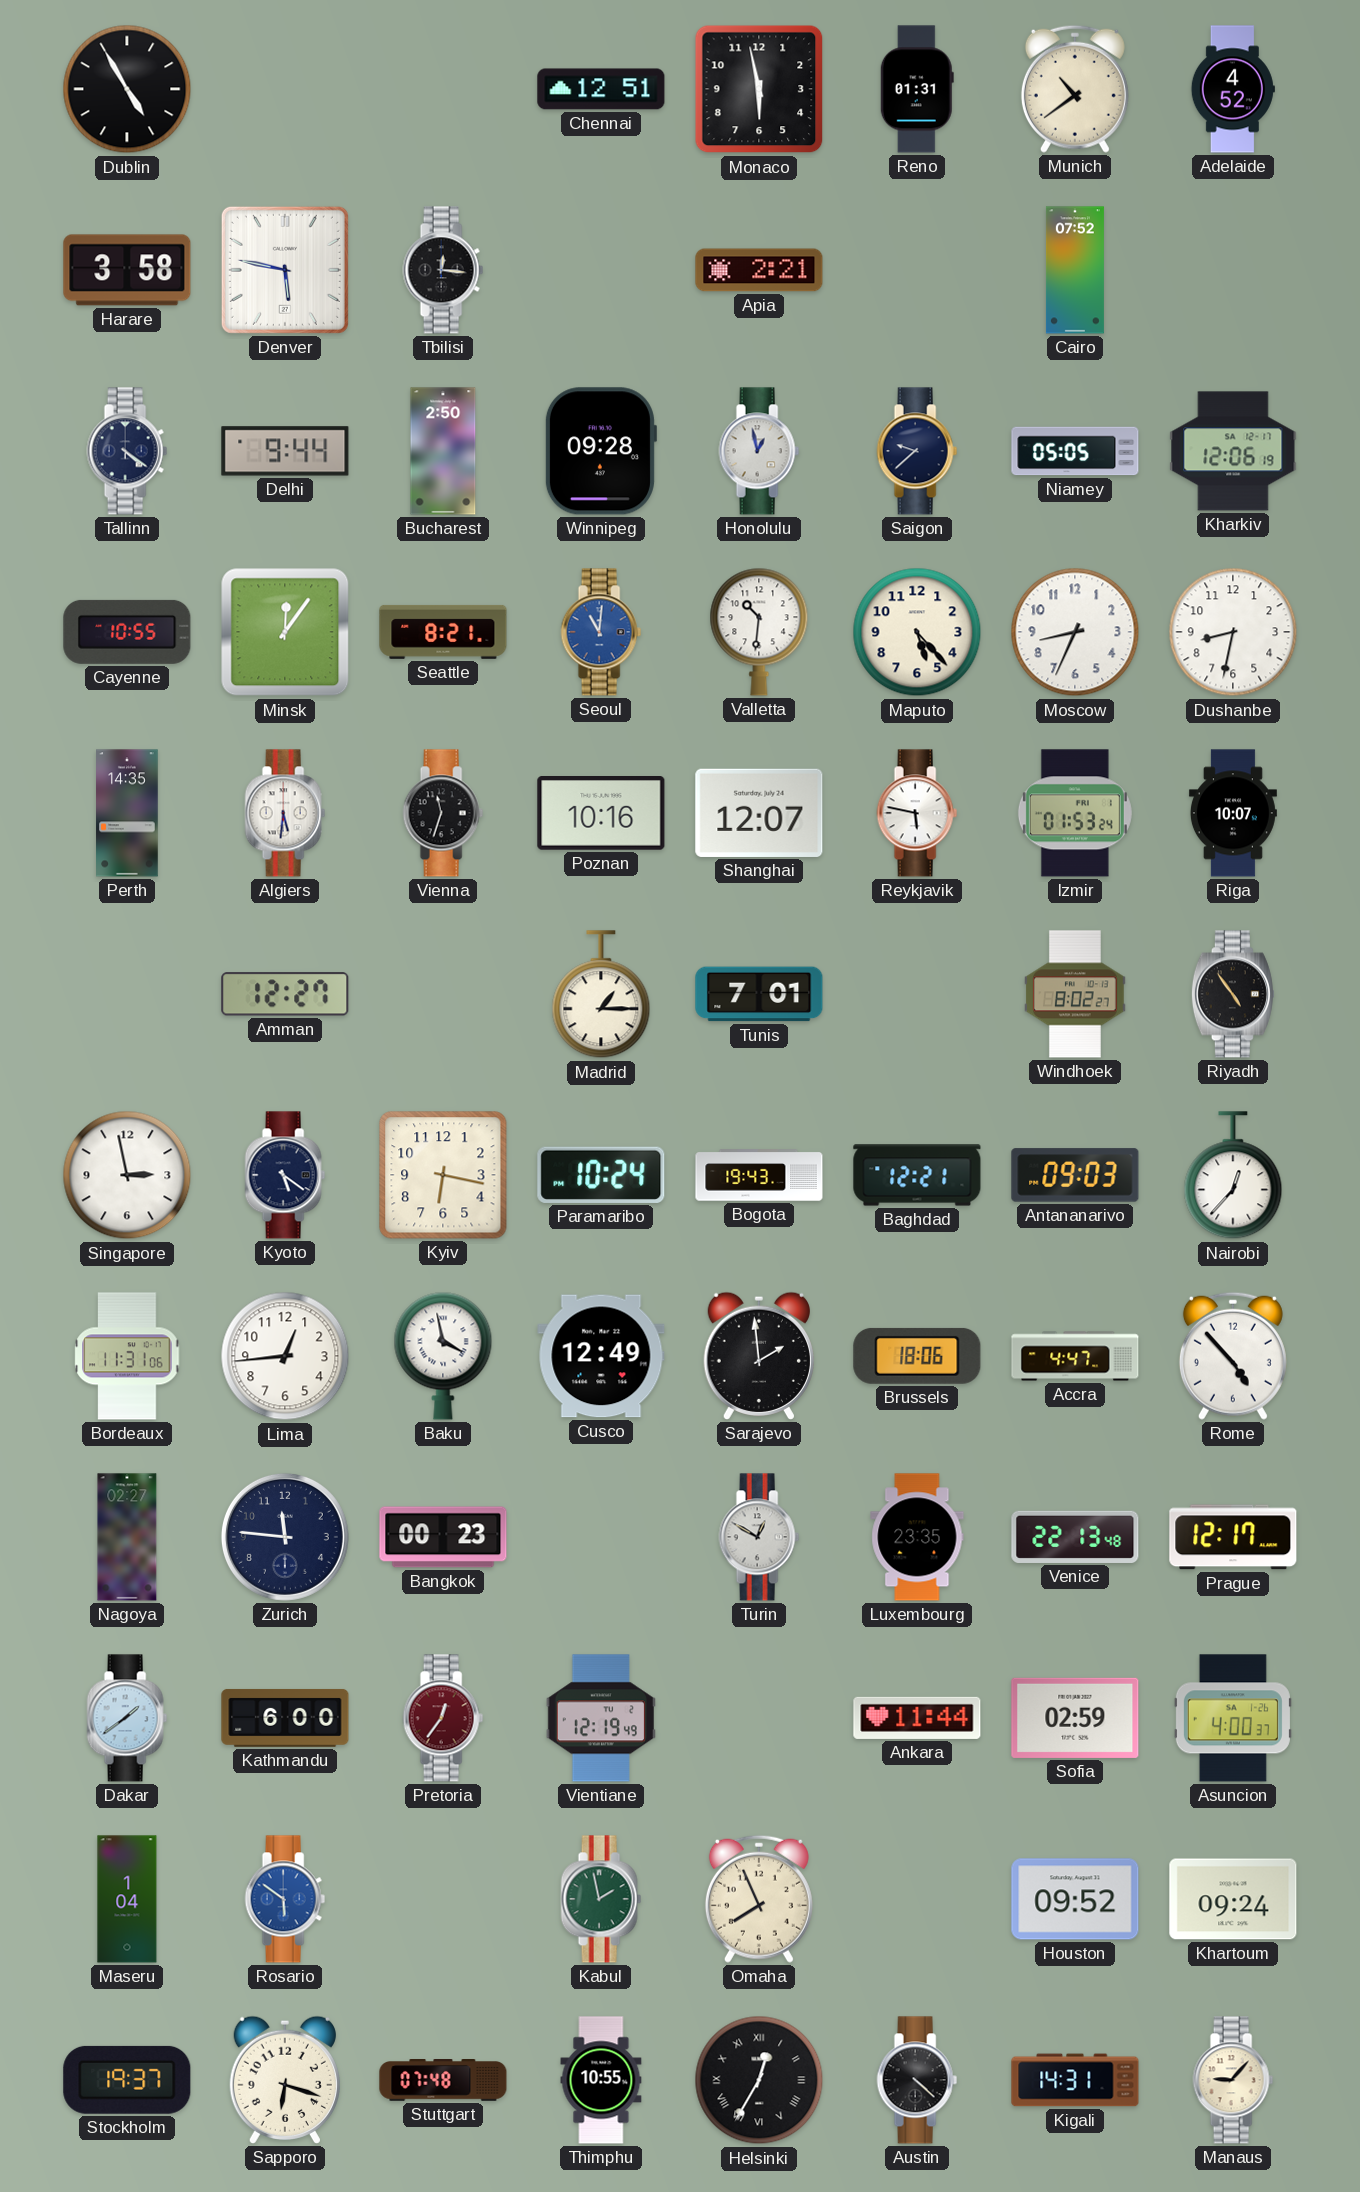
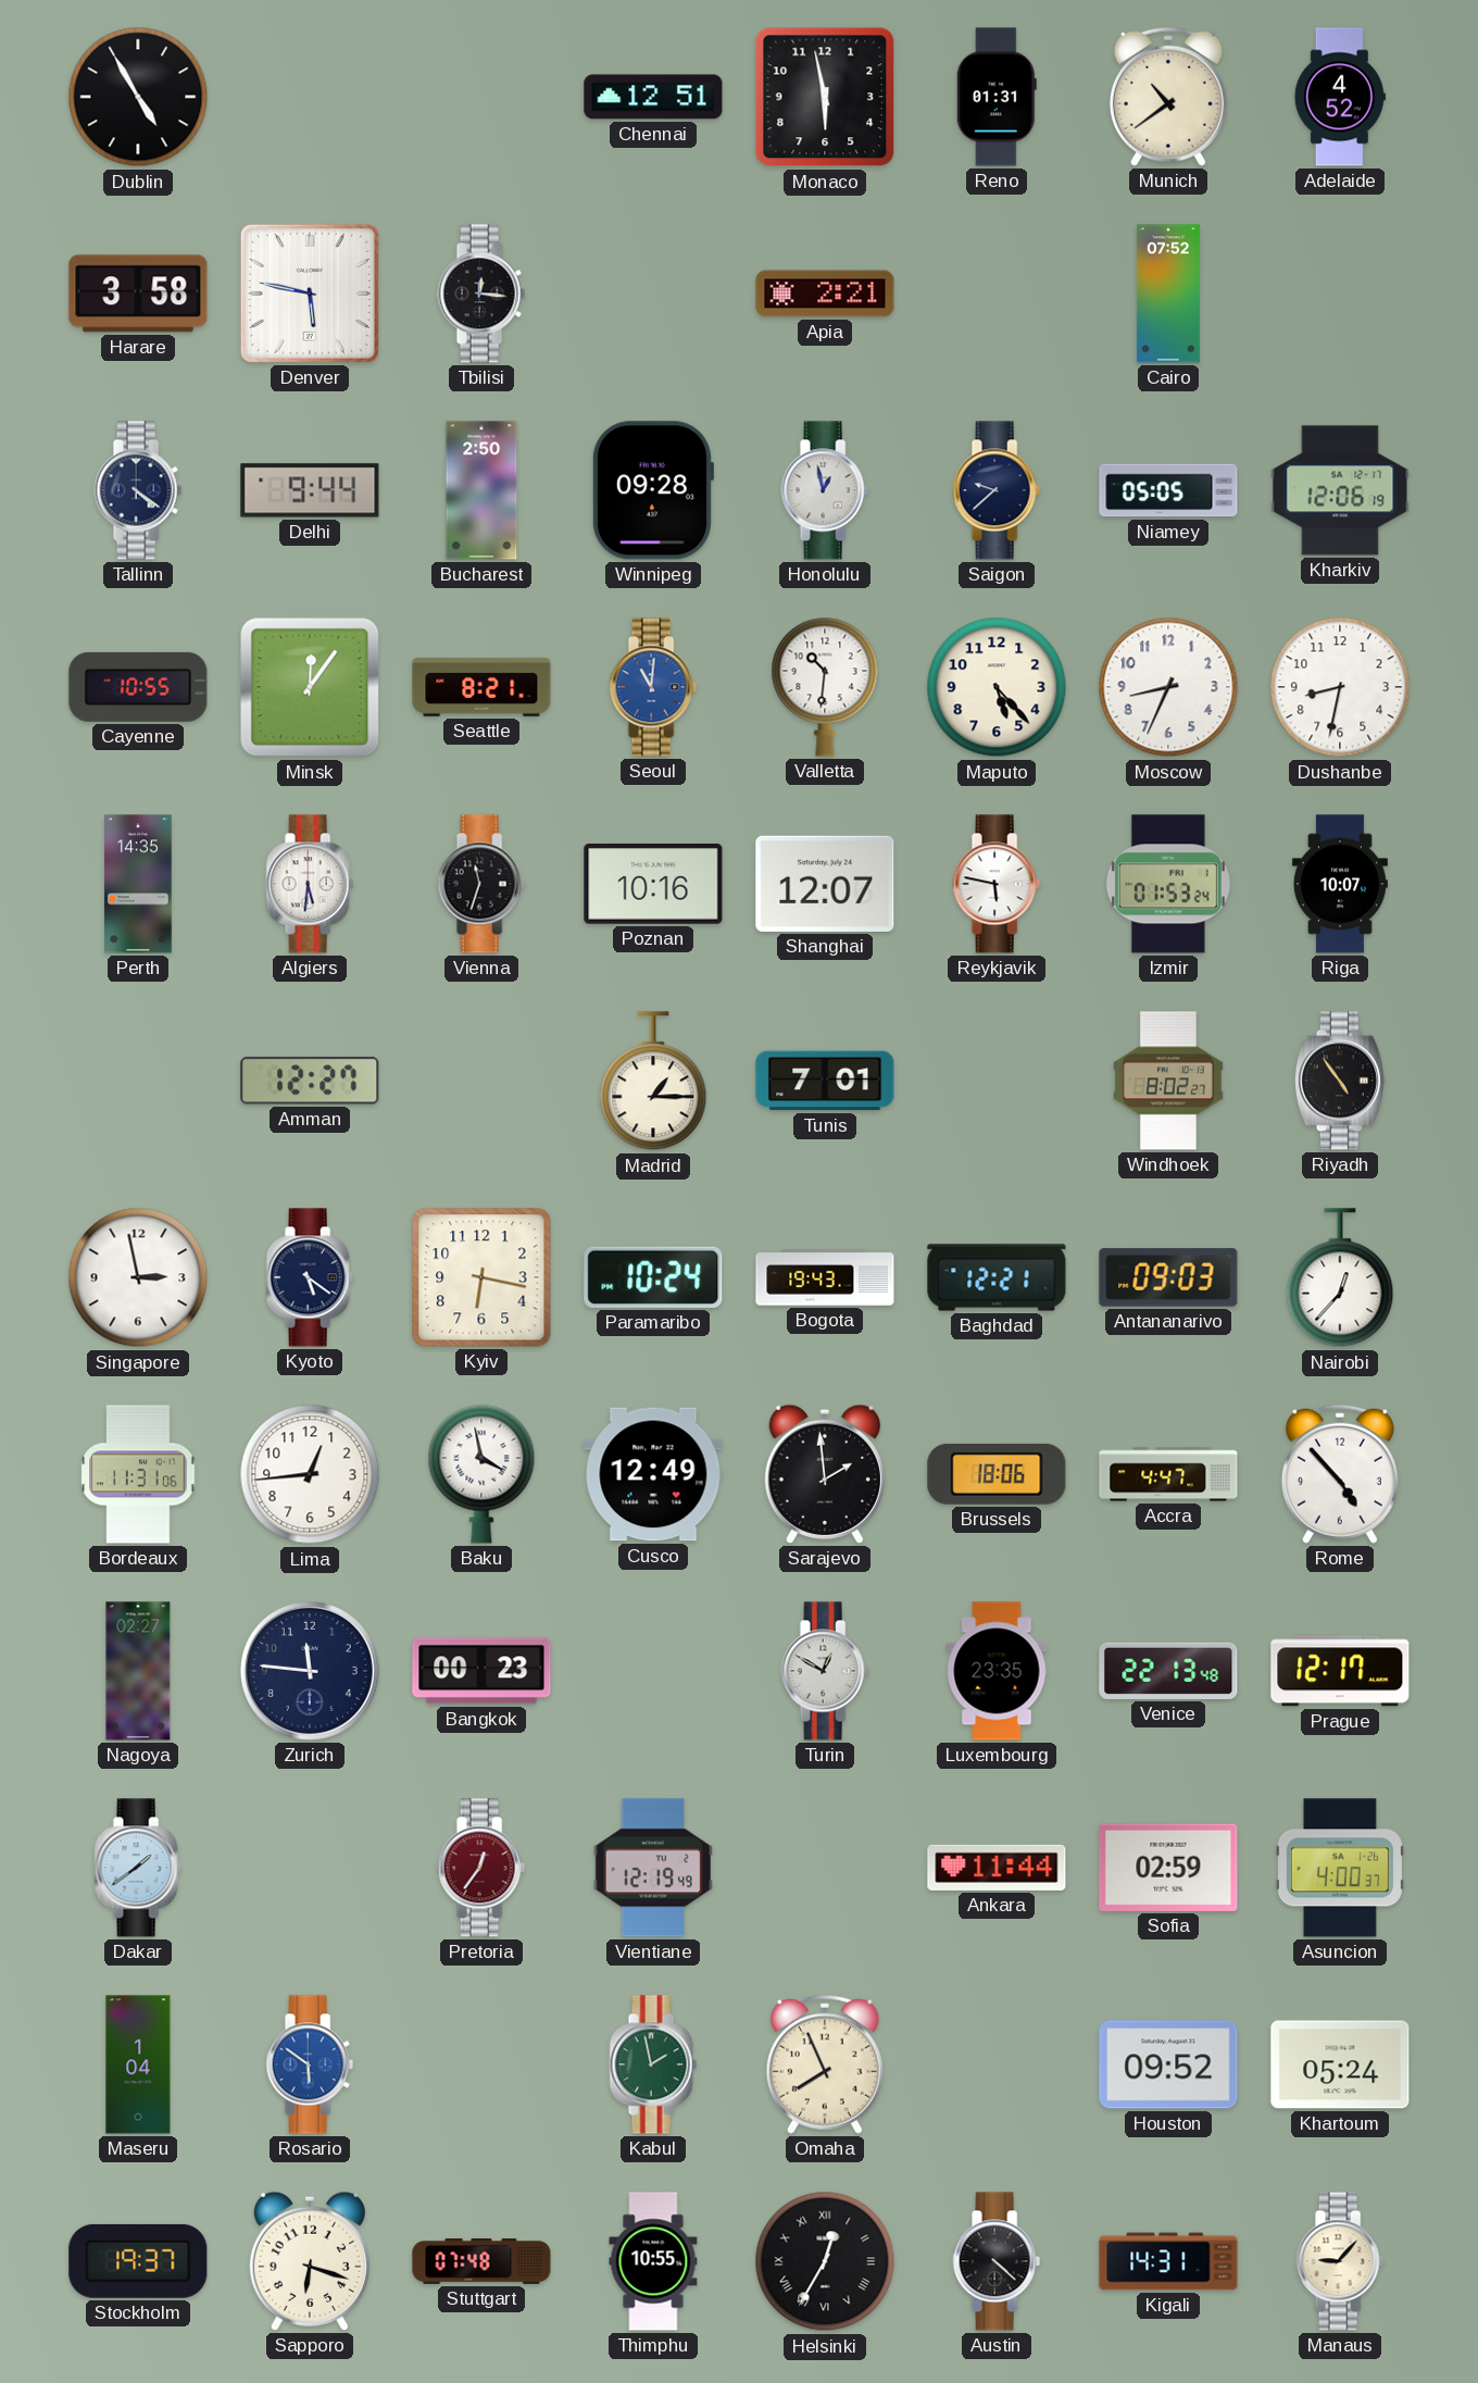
Kathmandu: 6:00 -> none
Khartoum: 09:24 -> 05:24
